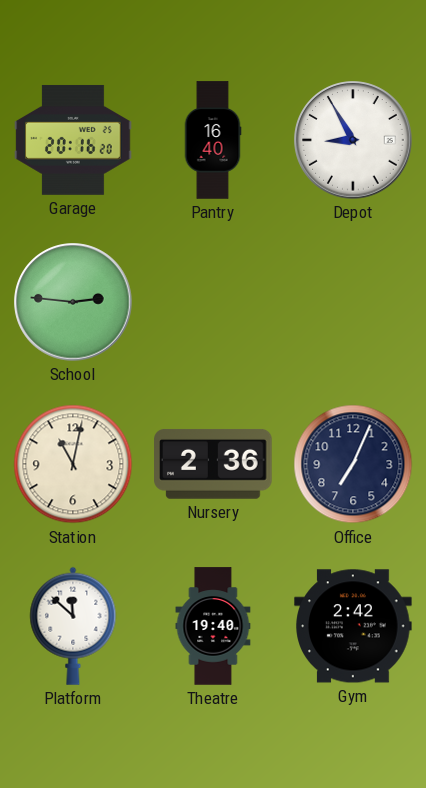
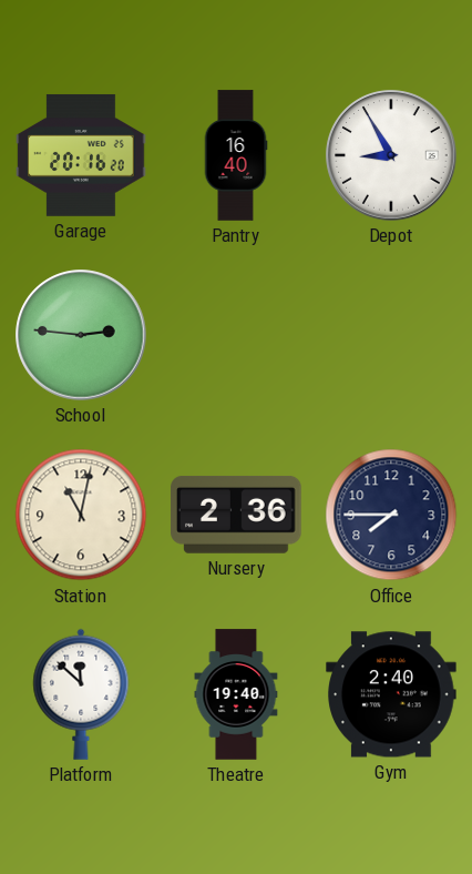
Office: 7:04 -> 7:45
Gym: 2:42 -> 2:40
